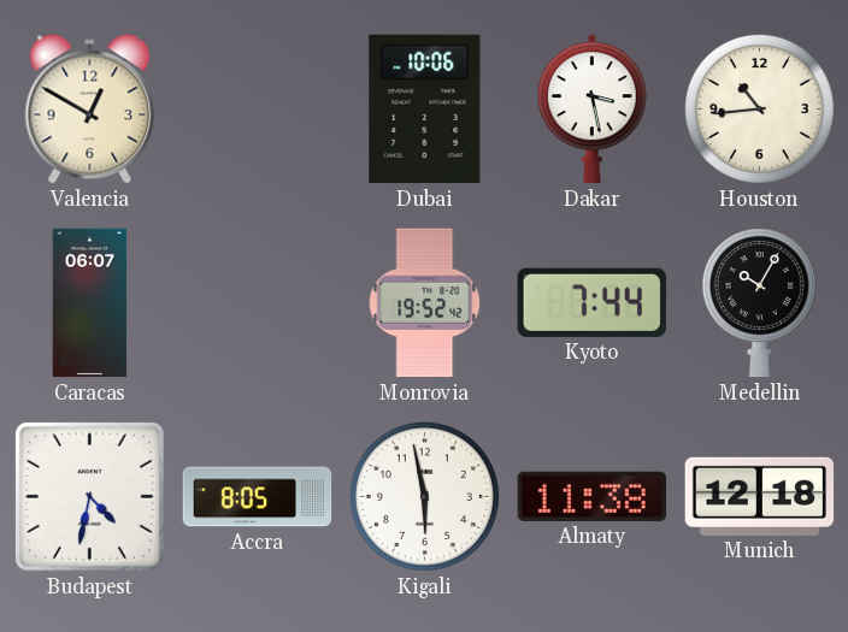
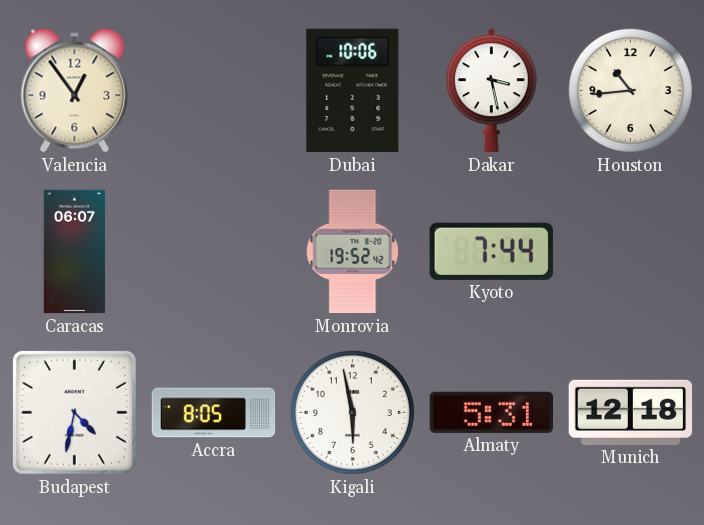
Valencia: 12:50 -> 12:54
Medellin: 10:05 -> none
Almaty: 11:38 -> 5:31
